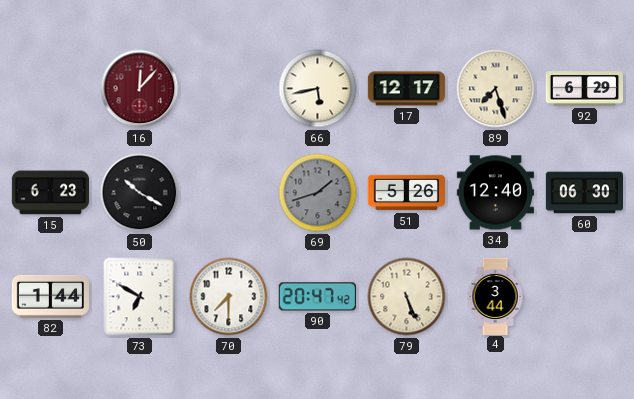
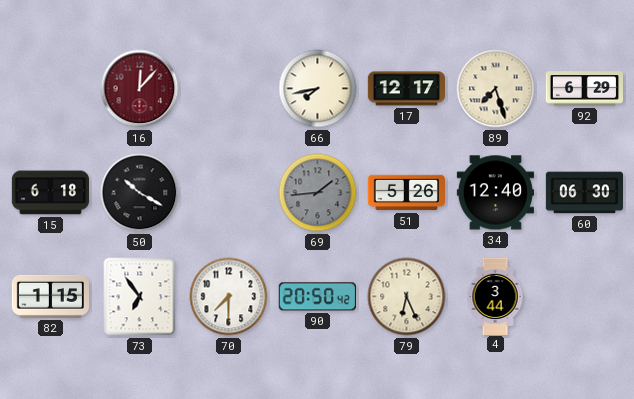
66: 5:43 -> 7:43
15: 6:23 -> 6:18
69: 1:42 -> 1:44
82: 1:44 -> 1:15
73: 6:50 -> 6:54
90: 20:47 -> 20:50
79: 5:26 -> 6:26
